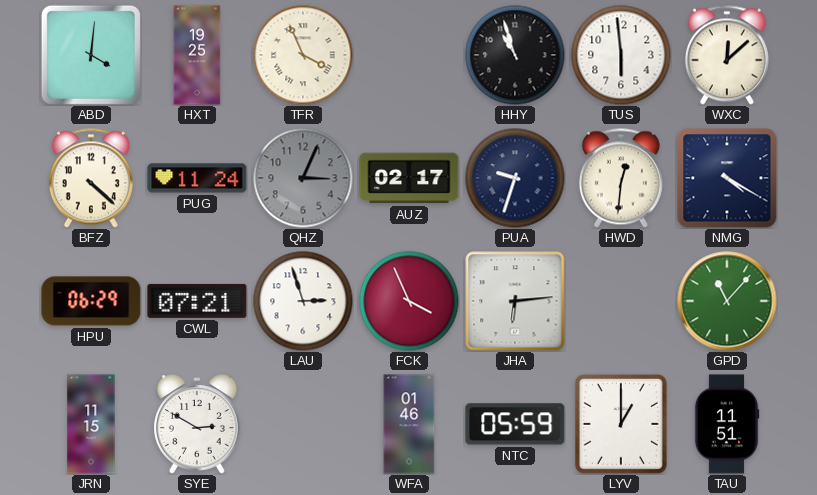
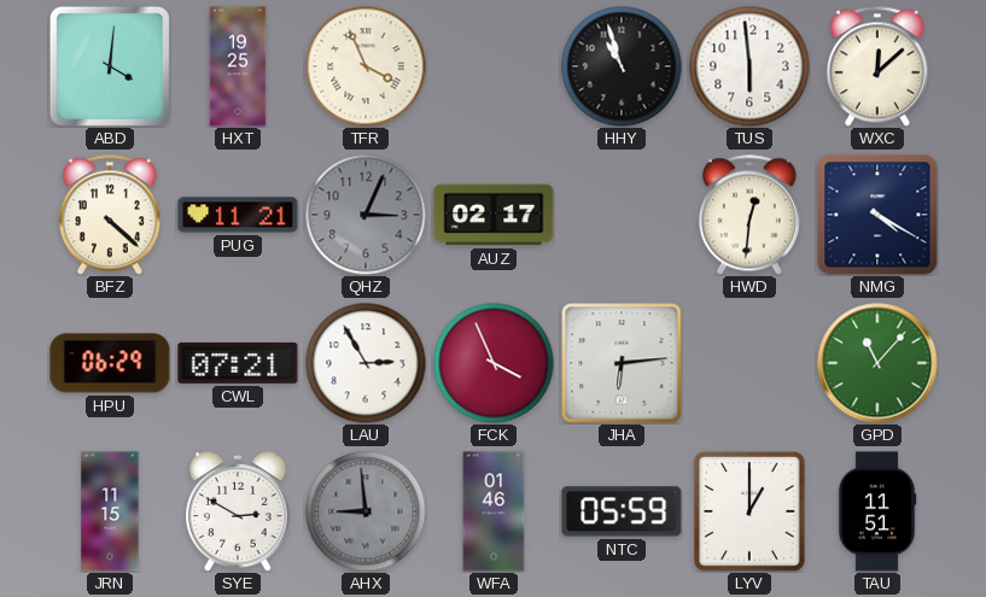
PUG: 11:24 -> 11:21
PUA: 9:33 -> none
LAU: 2:57 -> 2:55
AHX: none -> 8:59
